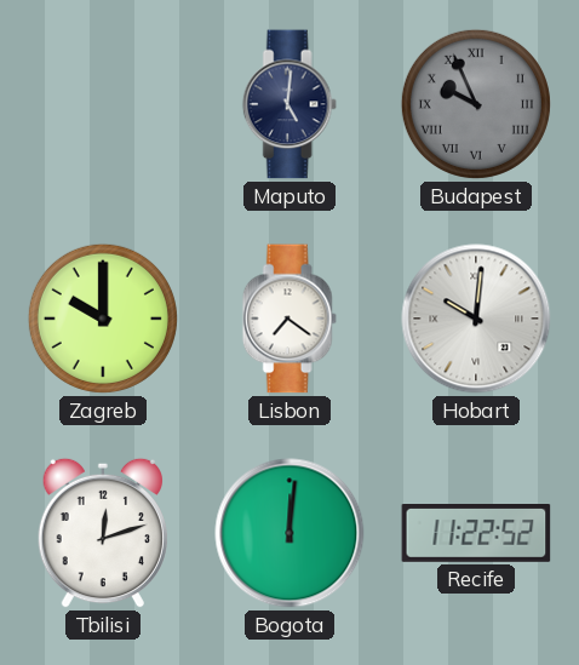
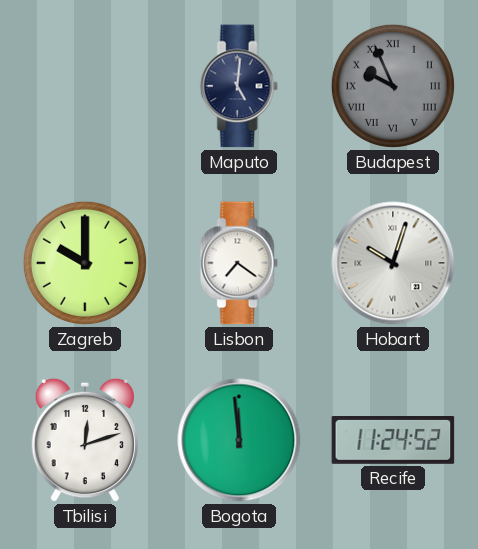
Hobart: 10:01 -> 10:03
Bogota: 12:01 -> 11:59
Recife: 11:22 -> 11:24
